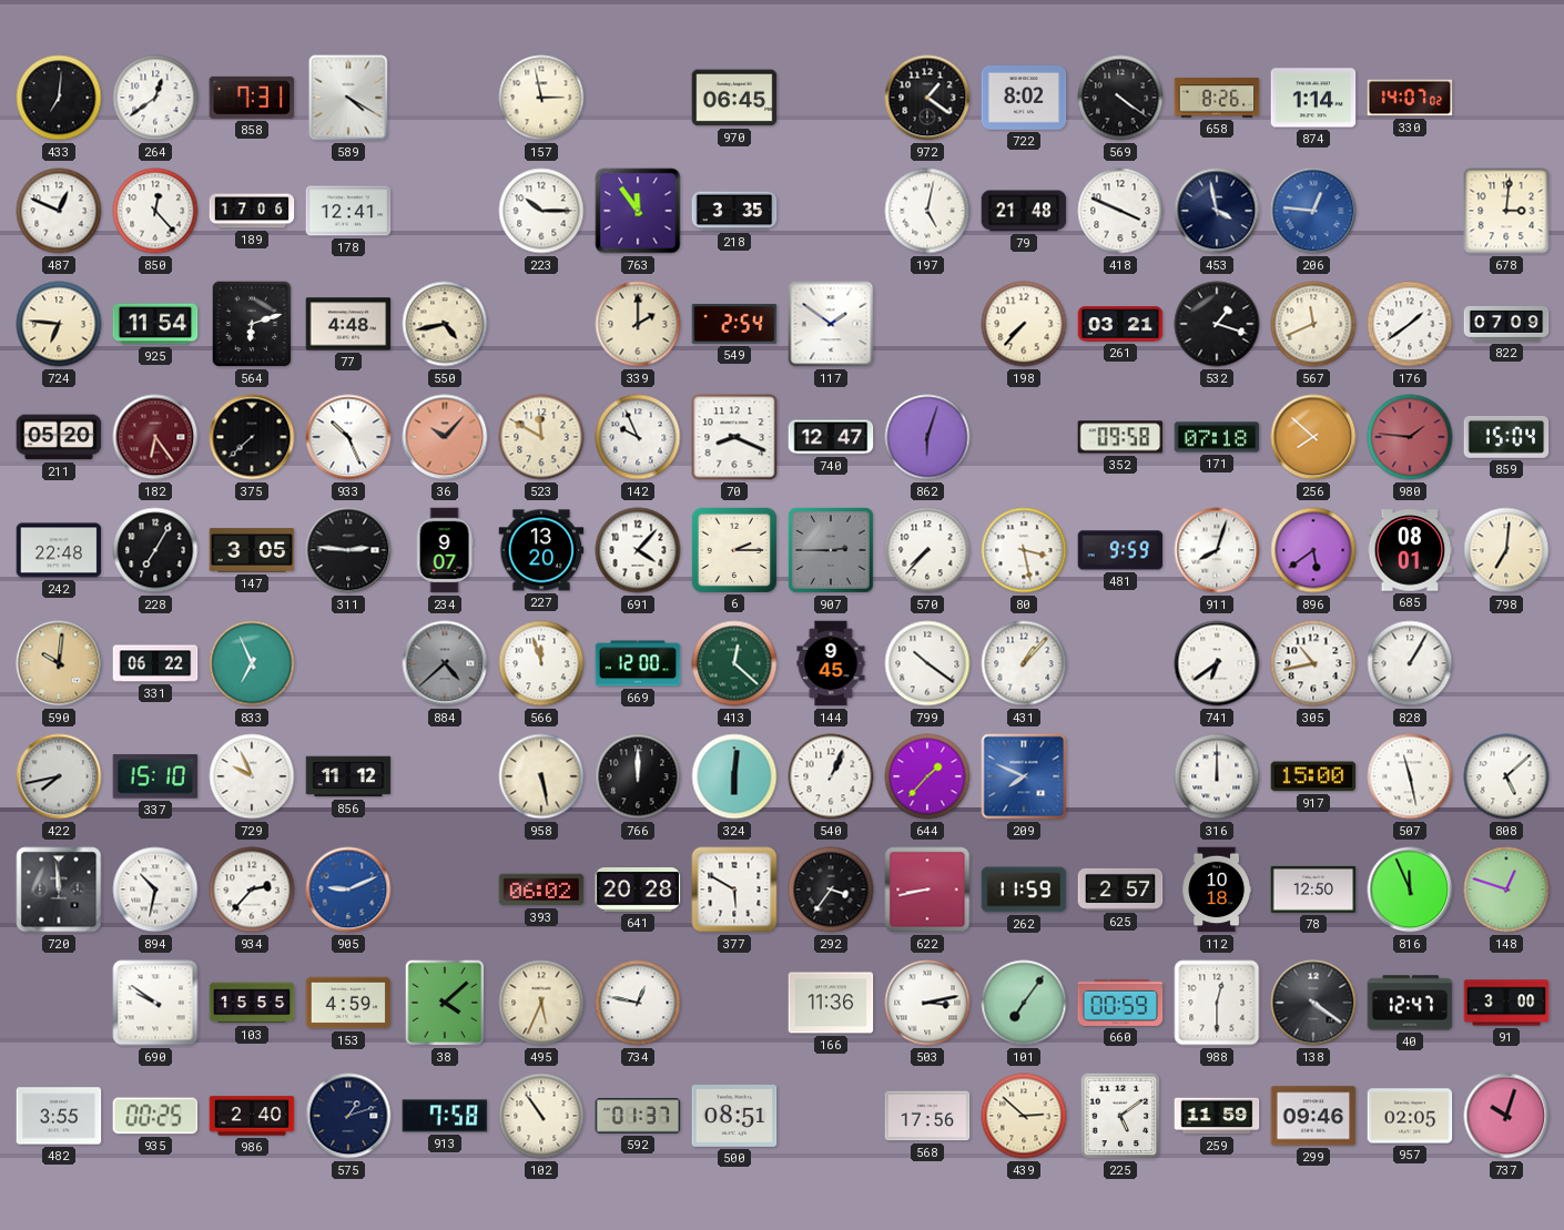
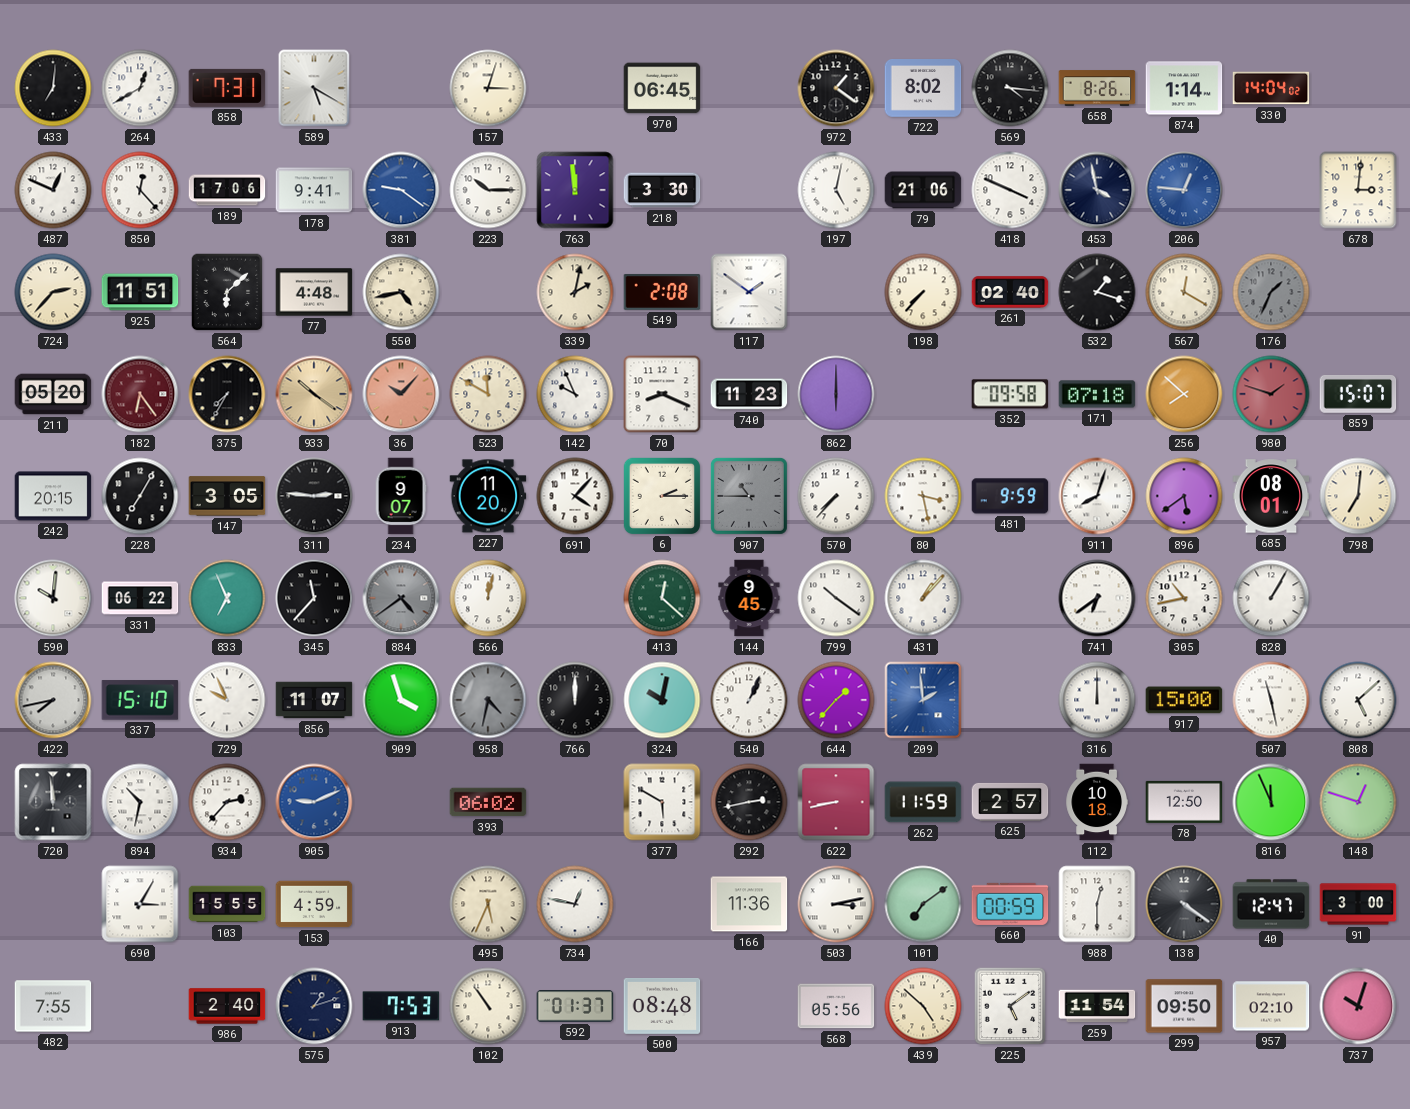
264: 12:39 -> 12:40
589: 4:20 -> 5:20
157: 2:58 -> 3:03
569: 4:21 -> 4:16
330: 14:07 -> 14:04
178: 12:41 -> 9:41
381: none -> 9:21
763: 11:54 -> 11:59
218: 3:35 -> 3:30
79: 21:48 -> 21:06
724: 6:46 -> 2:37
925: 11:54 -> 11:51
564: 6:12 -> 6:08
339: 2:00 -> 2:02
549: 2:54 -> 2:08
261: 03:21 -> 02:40
567: 11:41 -> 12:20
176: 1:39 -> 1:34
176 dial: white -> grey
822: 07:09 -> none
375: 7:38 -> 7:35
933: 10:26 -> 10:21
933 dial: white -> champagne
740: 12:47 -> 11:23
862: 6:03 -> 6:00
980: 1:46 -> 1:48
859: 15:04 -> 15:07
242: 22:48 -> 20:15
227: 13:20 -> 11:20
907: 2:45 -> 10:45
590 dial: champagne -> white
345: none -> 11:37
884: 4:38 -> 4:39
566: 11:57 -> 12:02
669: 12:00 -> none
856: 11:12 -> 11:07
909: none -> 3:57
958: 5:28 -> 4:32
958 dial: cream -> grey
324: 6:01 -> 10:02
209: 7:49 -> 1:59
641: 20:28 -> none
292: 3:36 -> 2:43
690: 9:51 -> 3:05
38: 4:08 -> none
101: 7:06 -> 7:09
482: 3:55 -> 7:55
935: 00:25 -> none
913: 7:58 -> 7:53
500: 08:51 -> 08:48
568: 17:56 -> 05:56
439: 2:52 -> 4:52
259: 11:59 -> 11:54
299: 09:46 -> 09:50
957: 02:05 -> 02:10
